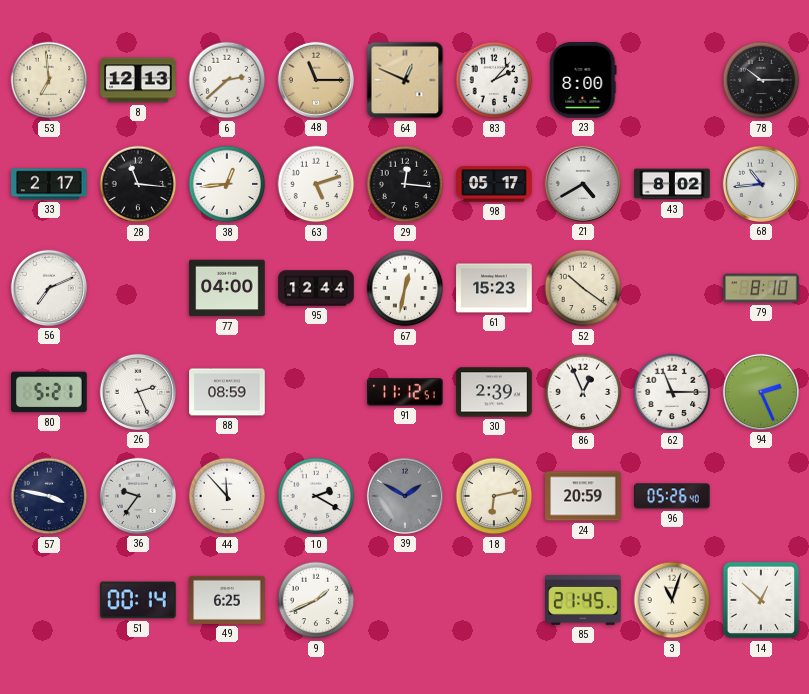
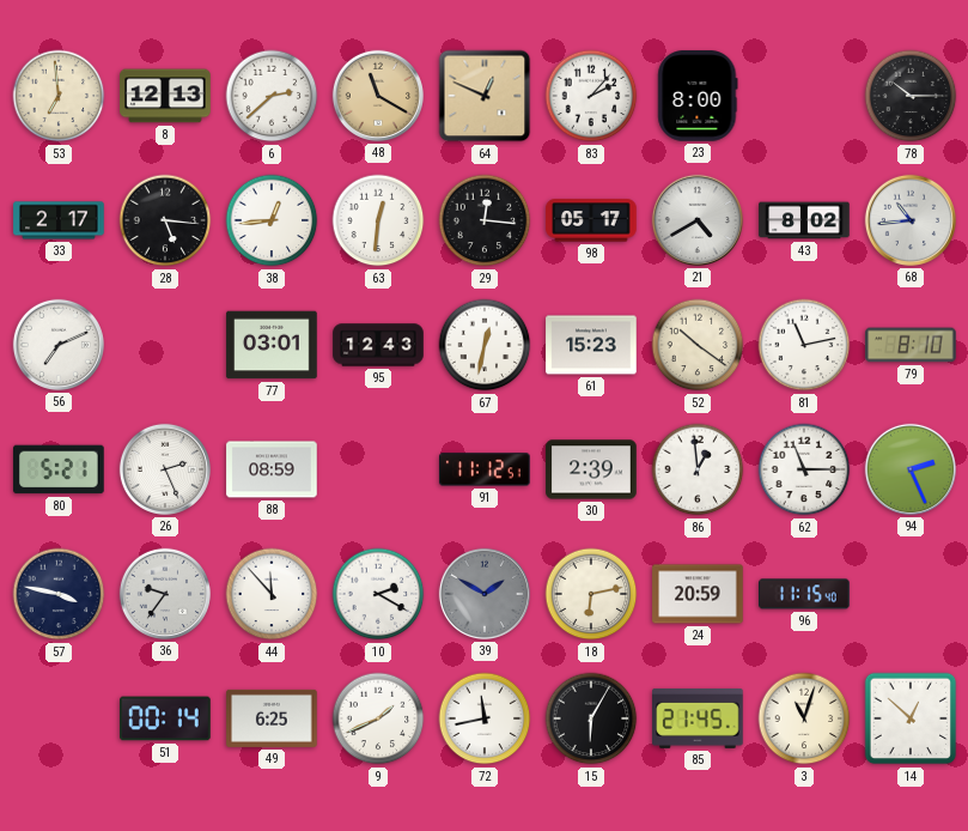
48: 11:15 -> 11:20
28: 11:16 -> 5:16
63: 5:12 -> 12:31
77: 04:00 -> 03:01
95: 12:44 -> 12:43
81: none -> 11:13
86: 12:56 -> 12:59
96: 05:26 -> 11:15
72: none -> 11:43
15: none -> 6:05
